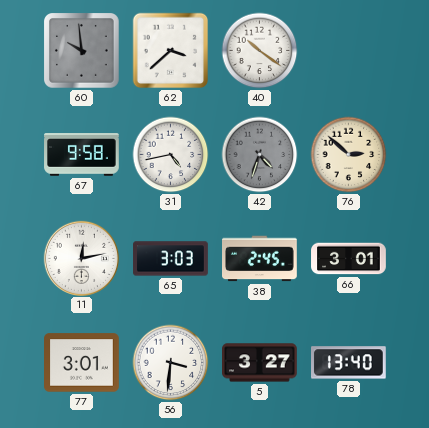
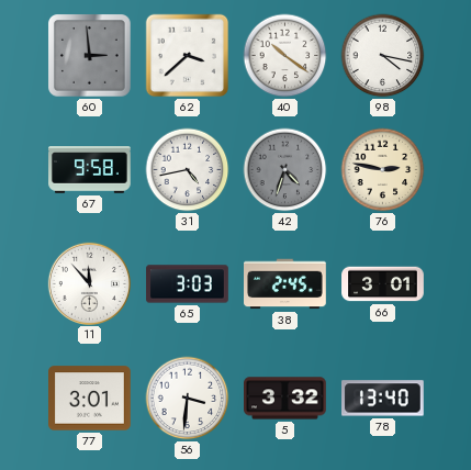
60: 9:59 -> 2:59
98: none -> 4:17
76: 2:52 -> 2:47
11: 12:13 -> 11:53
5: 3:27 -> 3:32
